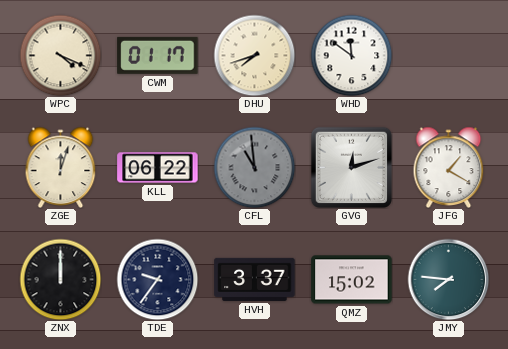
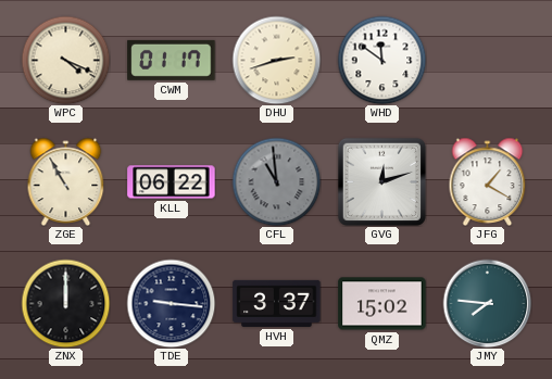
DHU: 7:42 -> 2:42
ZGE: 12:03 -> 10:55
TDE: 9:36 -> 9:16
